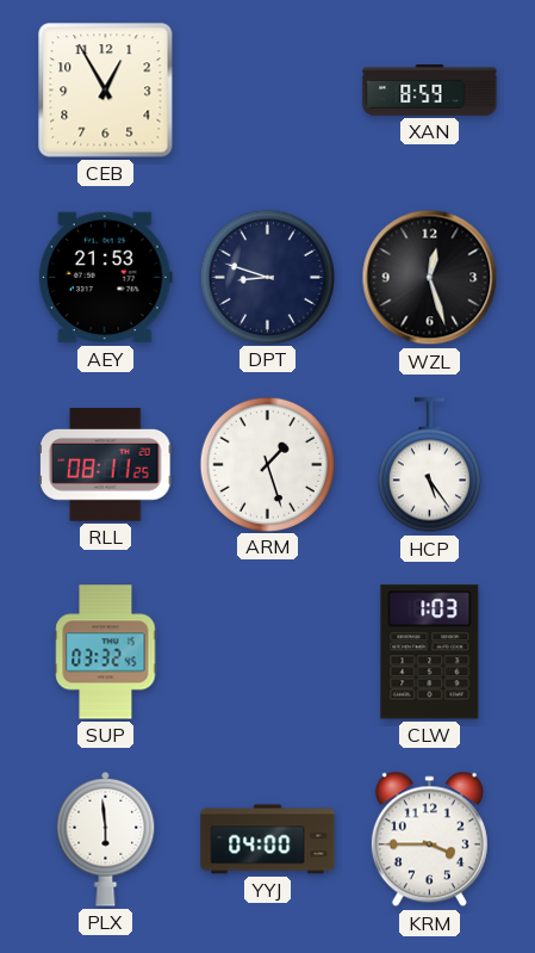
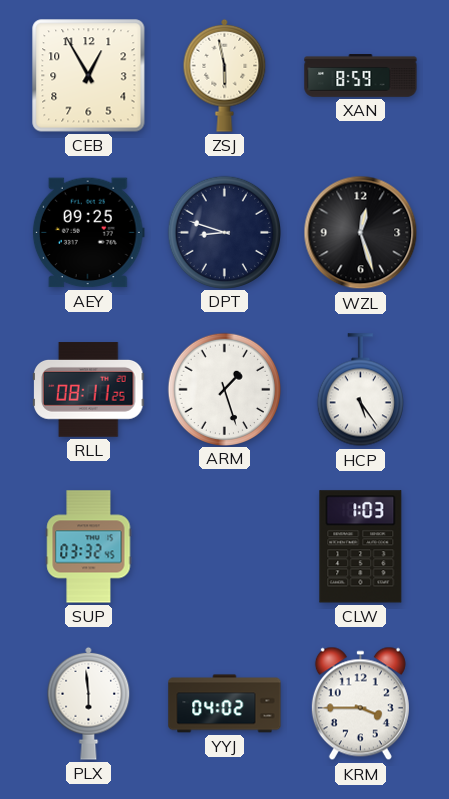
ZSJ: none -> 5:58
AEY: 21:53 -> 09:25
YYJ: 04:00 -> 04:02
